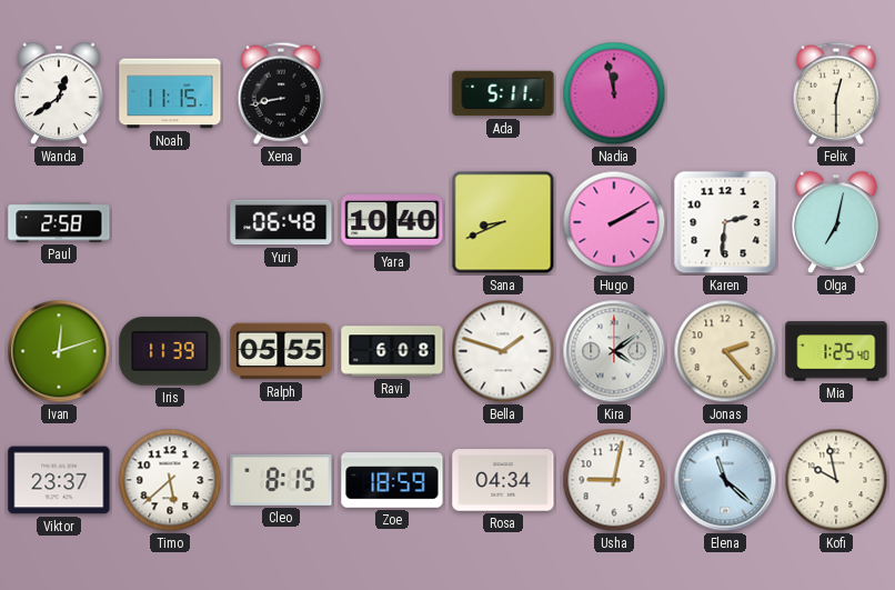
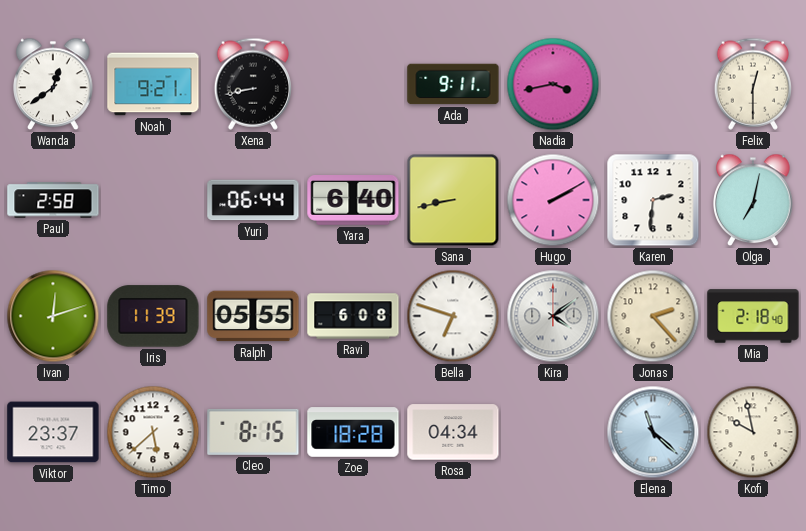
Noah: 11:15 -> 9:21
Ada: 5:11 -> 9:11
Nadia: 11:58 -> 3:43
Yuri: 06:48 -> 06:44
Yara: 10:40 -> 6:40
Sana: 8:41 -> 8:43
Bella: 1:48 -> 6:48
Mia: 1:25 -> 2:18
Zoe: 18:59 -> 18:28
Usha: 9:02 -> none
